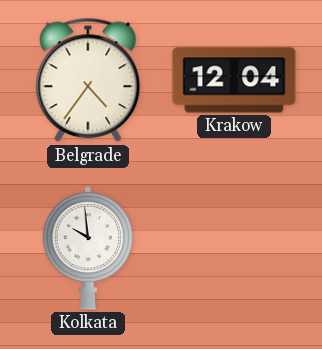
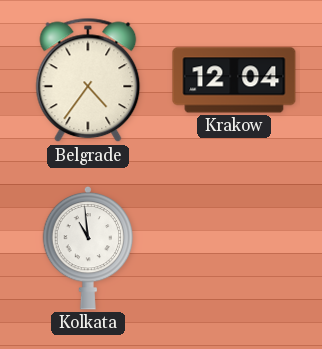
Kolkata: 9:59 -> 10:59
